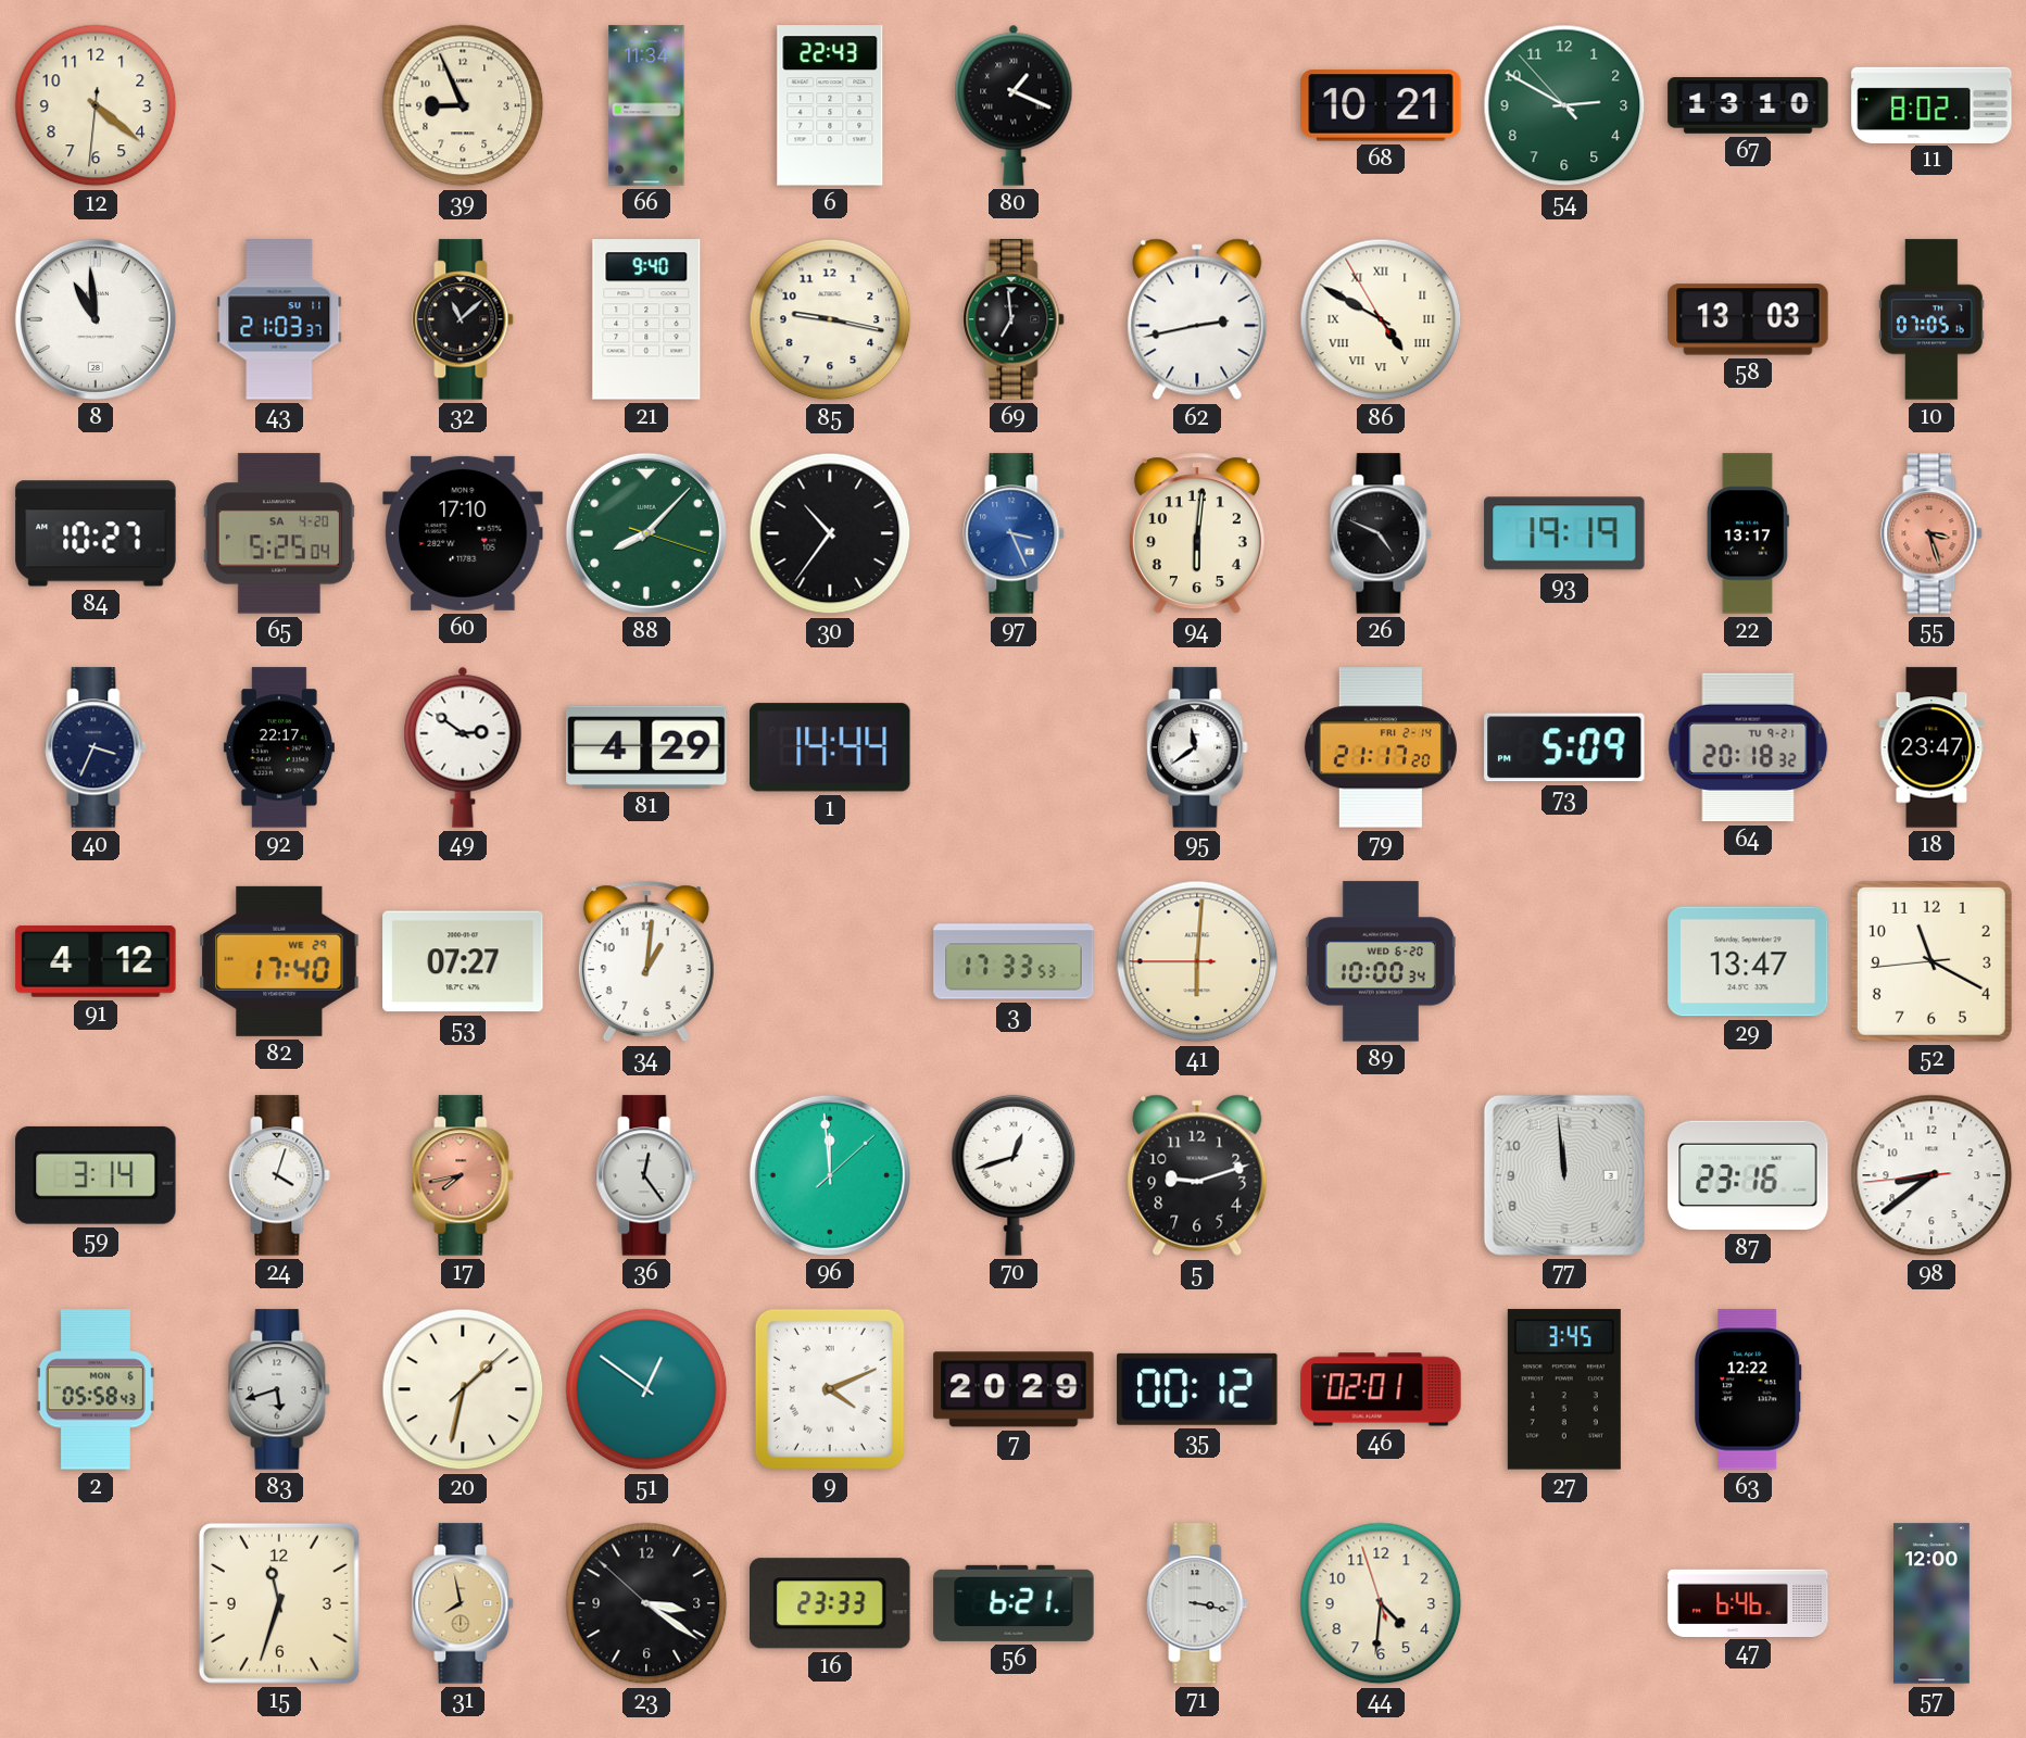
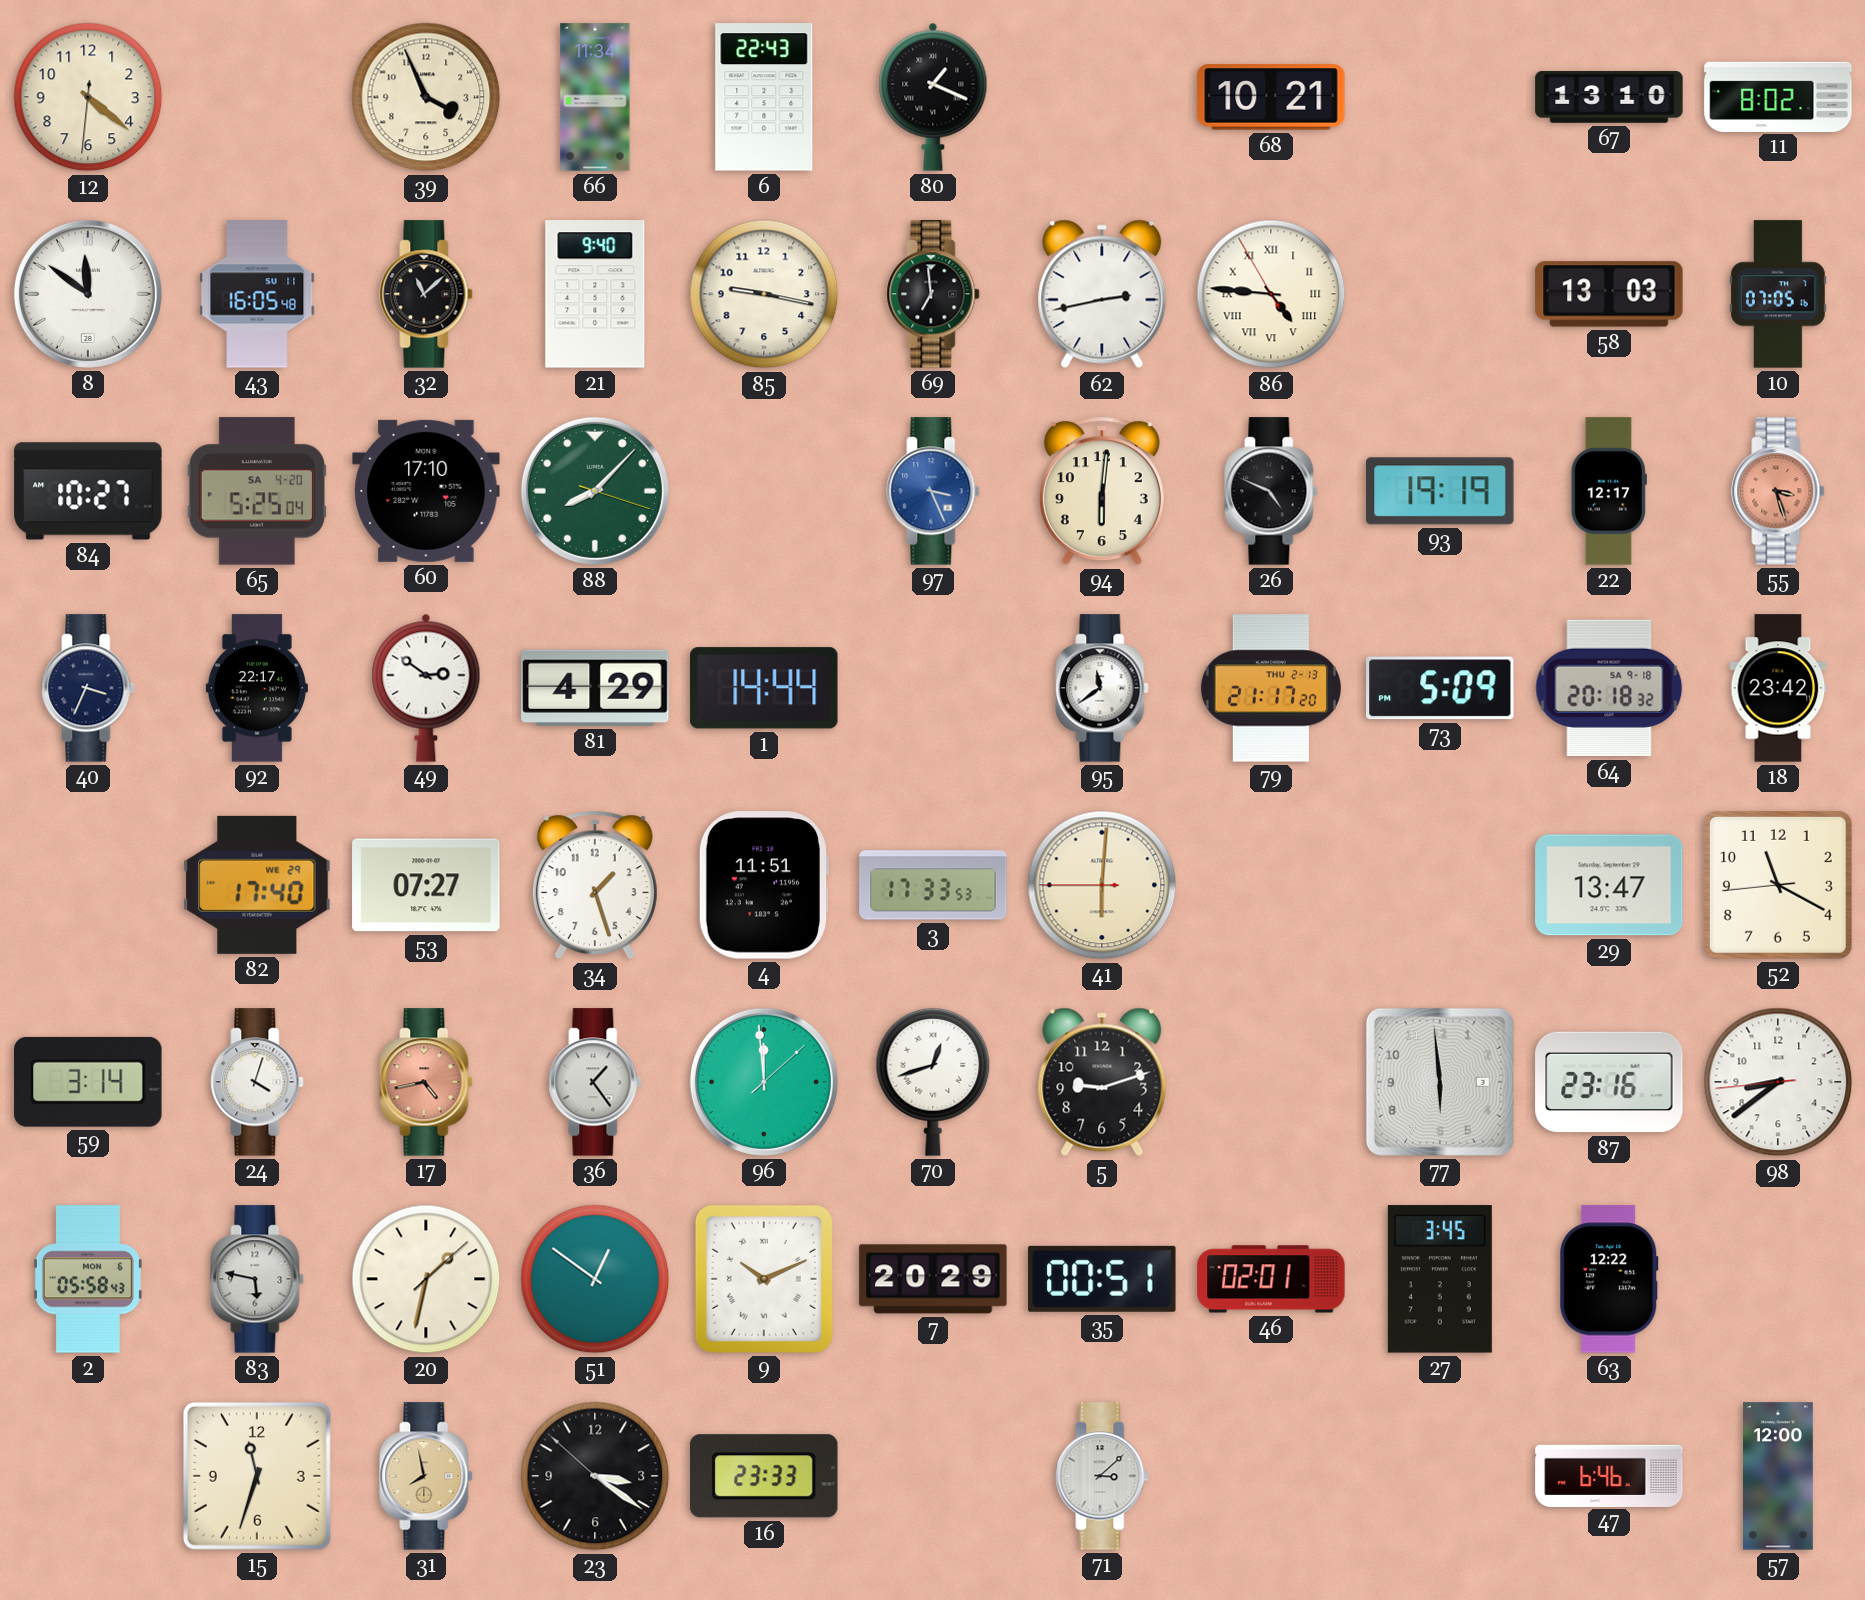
39: 8:56 -> 3:56
54: 2:49 -> none
8: 10:59 -> 11:51
43: 21:03 -> 16:05
86: 4:49 -> 4:45
30: 10:36 -> none
22: 13:17 -> 12:17
79 date: FRI 2-14 -> THU 2-13
64 date: TU 9-21 -> SA 9-18
18: 23:47 -> 23:42
91: 4:12 -> none
34: 1:01 -> 1:27
4: none -> 11:51
89: 10:00 -> none
17: 7:43 -> 4:43
36: 12:24 -> 1:24
77: 11:59 -> 5:59
83: 5:42 -> 5:47
9: 4:11 -> 10:11
35: 00:12 -> 00:51
56: 6:21 -> none
71: 3:17 -> 3:08
44: 4:30 -> none
